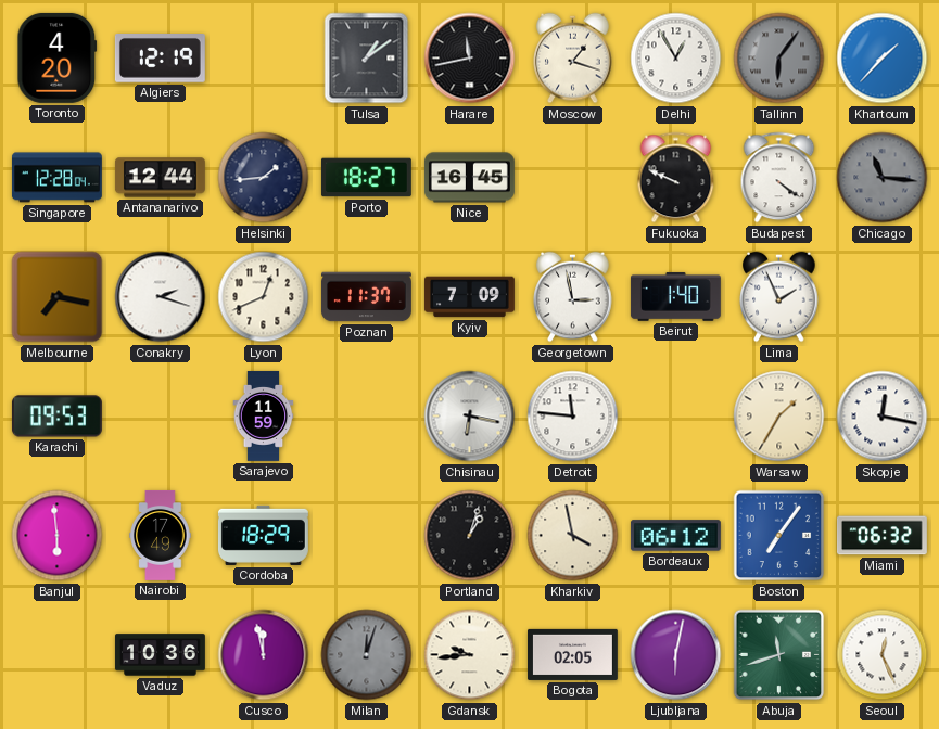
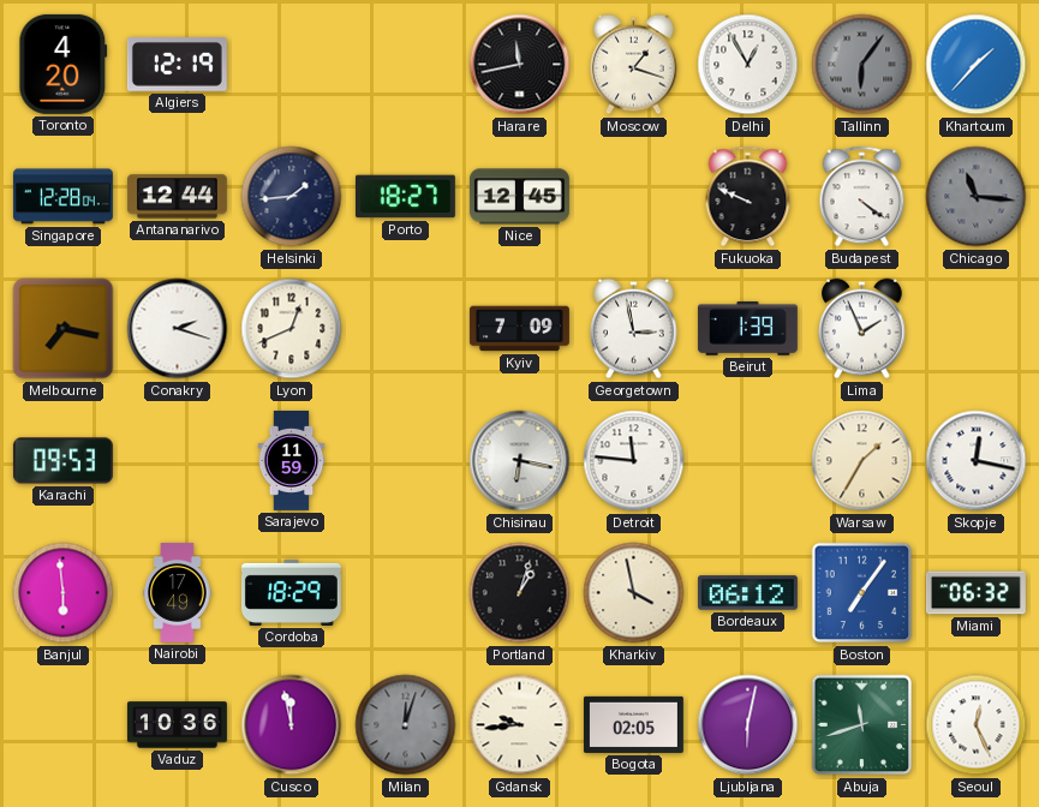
Tulsa: 1:09 -> none
Nice: 16:45 -> 12:45
Poznan: 11:37 -> none
Beirut: 1:40 -> 1:39
